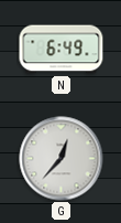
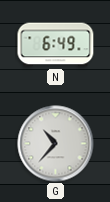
G: 12:37 -> 10:37
